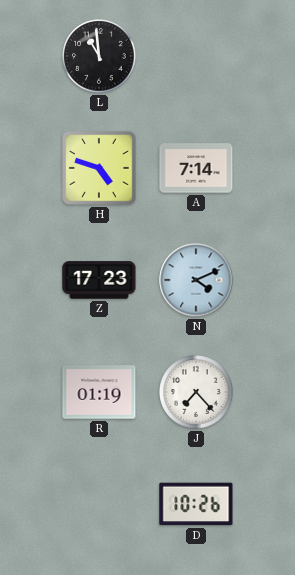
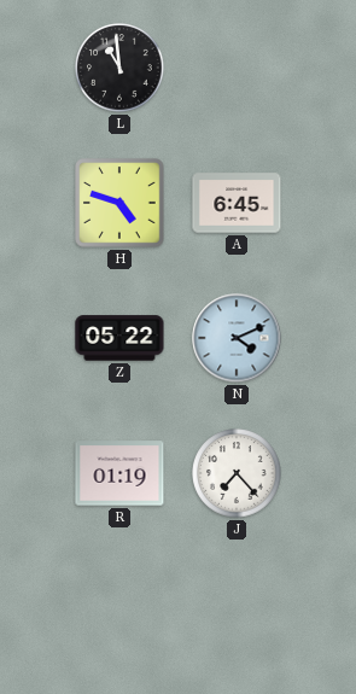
A: 7:14 -> 6:45
Z: 17:23 -> 05:22
D: 10:26 -> none
